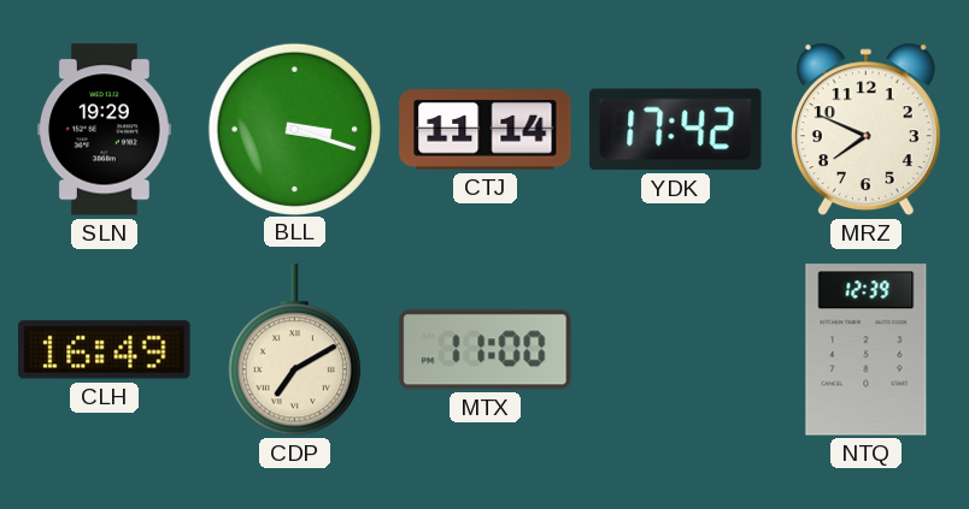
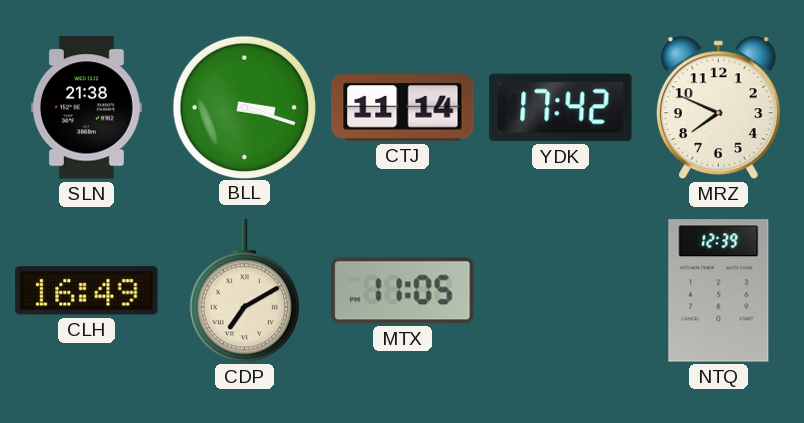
SLN: 19:29 -> 21:38
MTX: 11:00 -> 11:05
